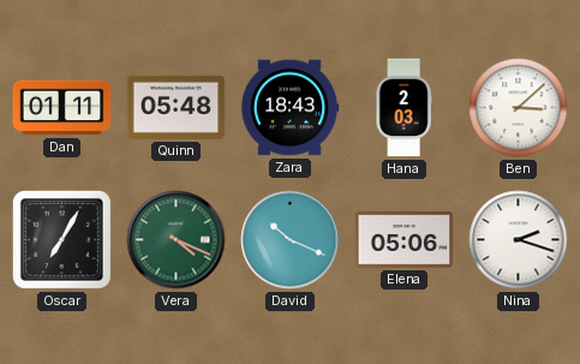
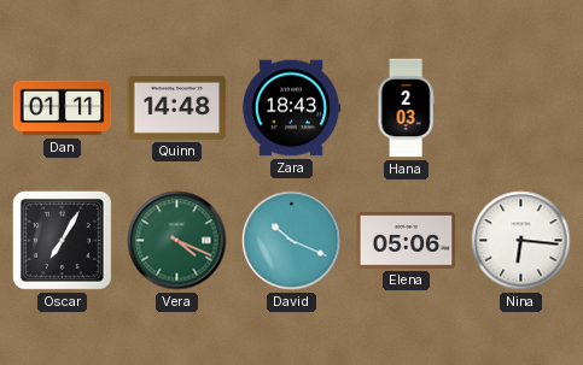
Quinn: 05:48 -> 14:48
Ben: 3:08 -> none
Nina: 2:18 -> 6:16
